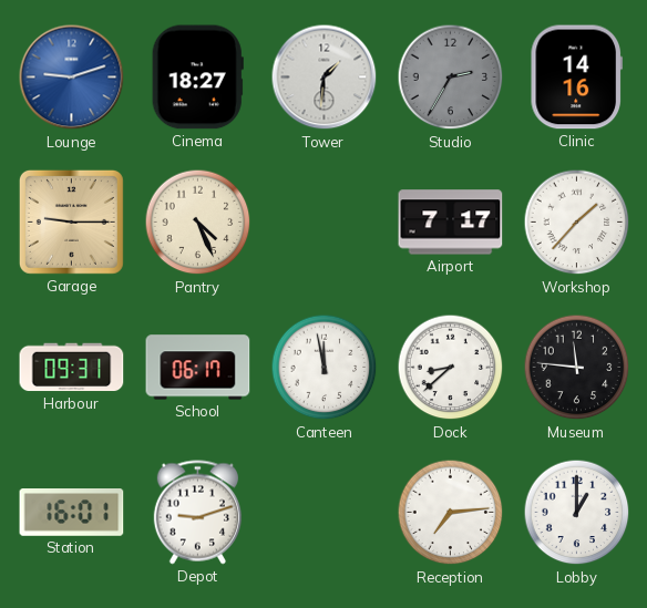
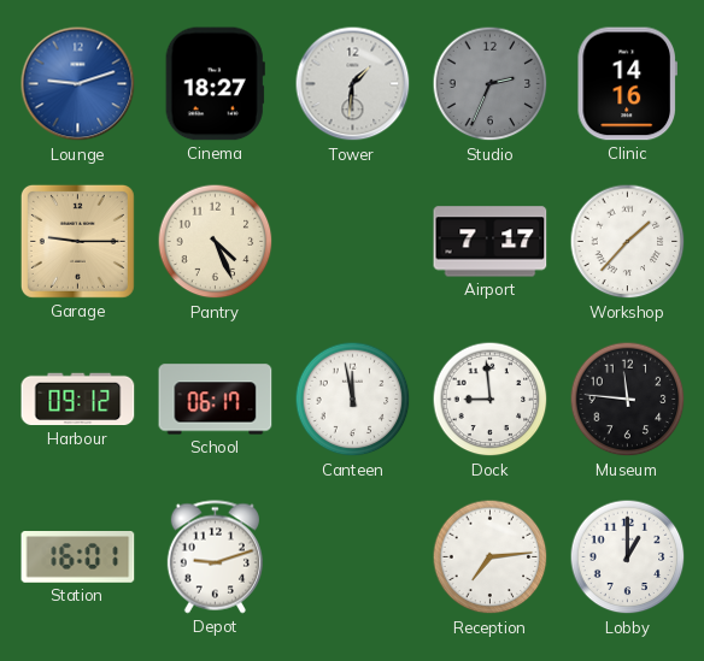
Studio: 2:35 -> 2:34
Harbour: 09:31 -> 09:12
Dock: 8:38 -> 8:59
